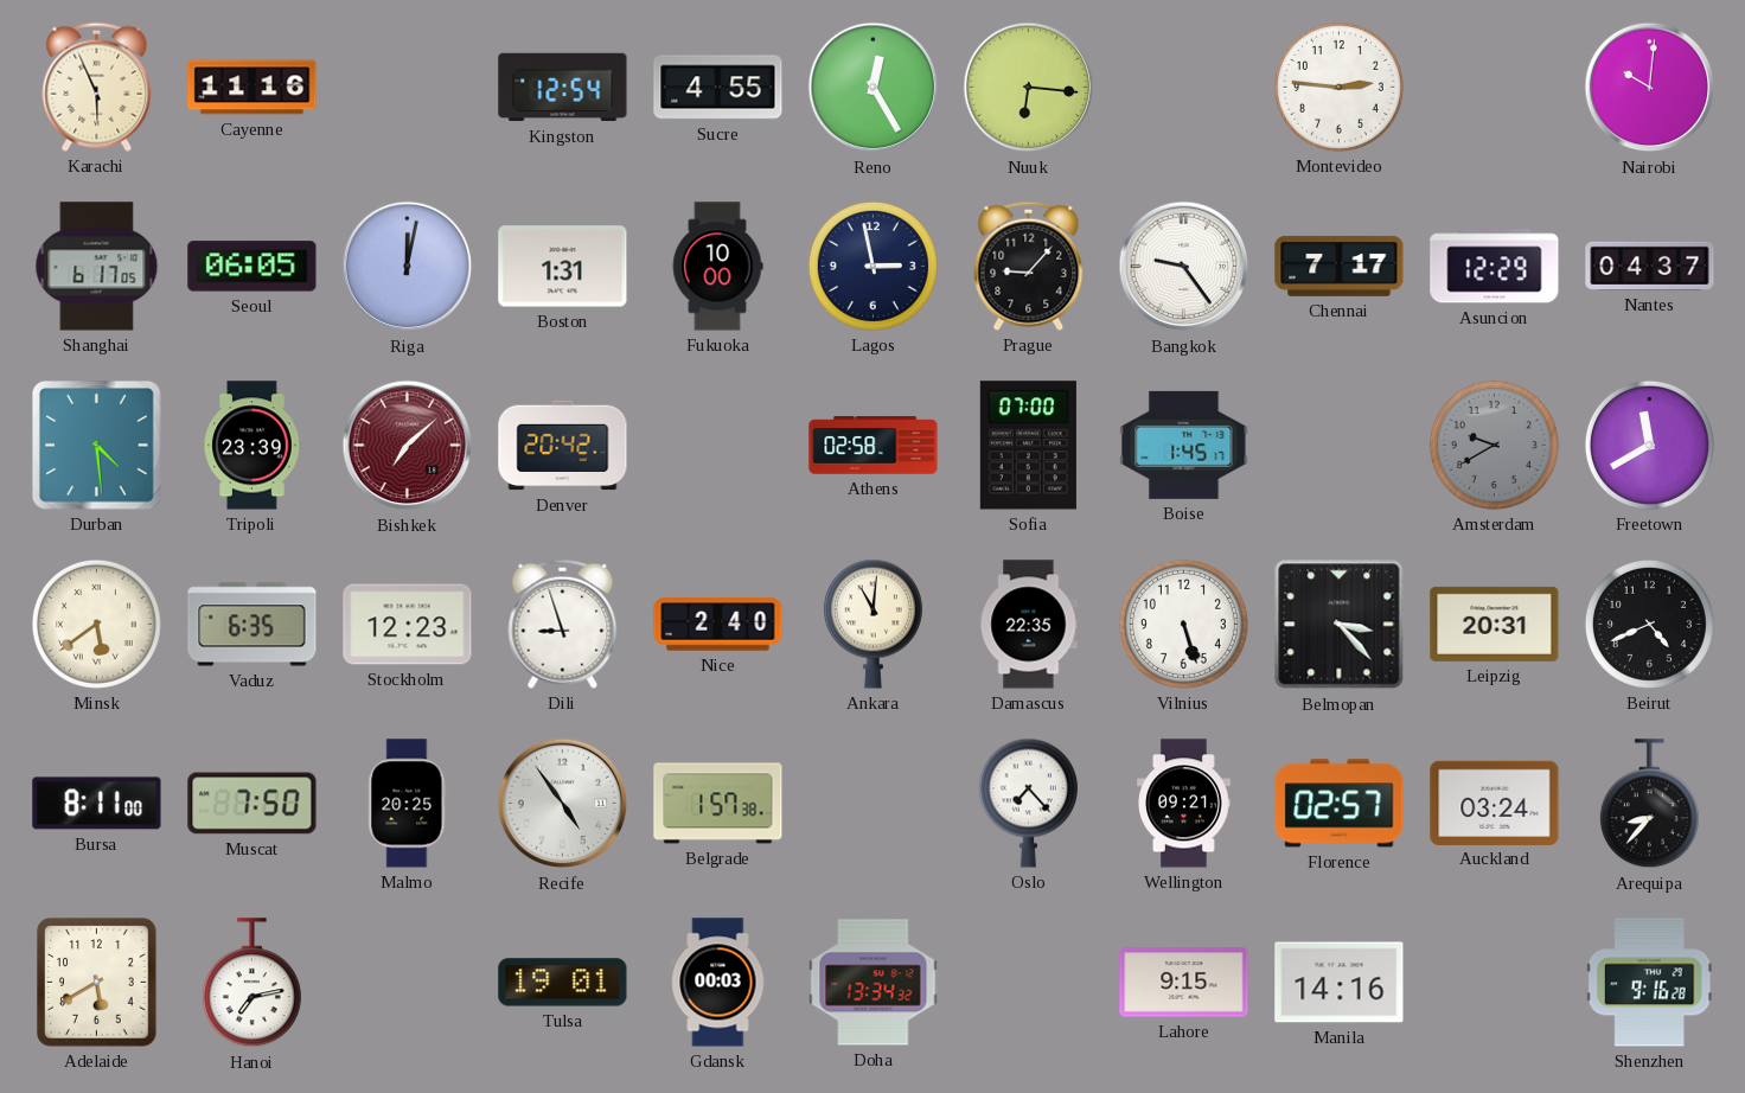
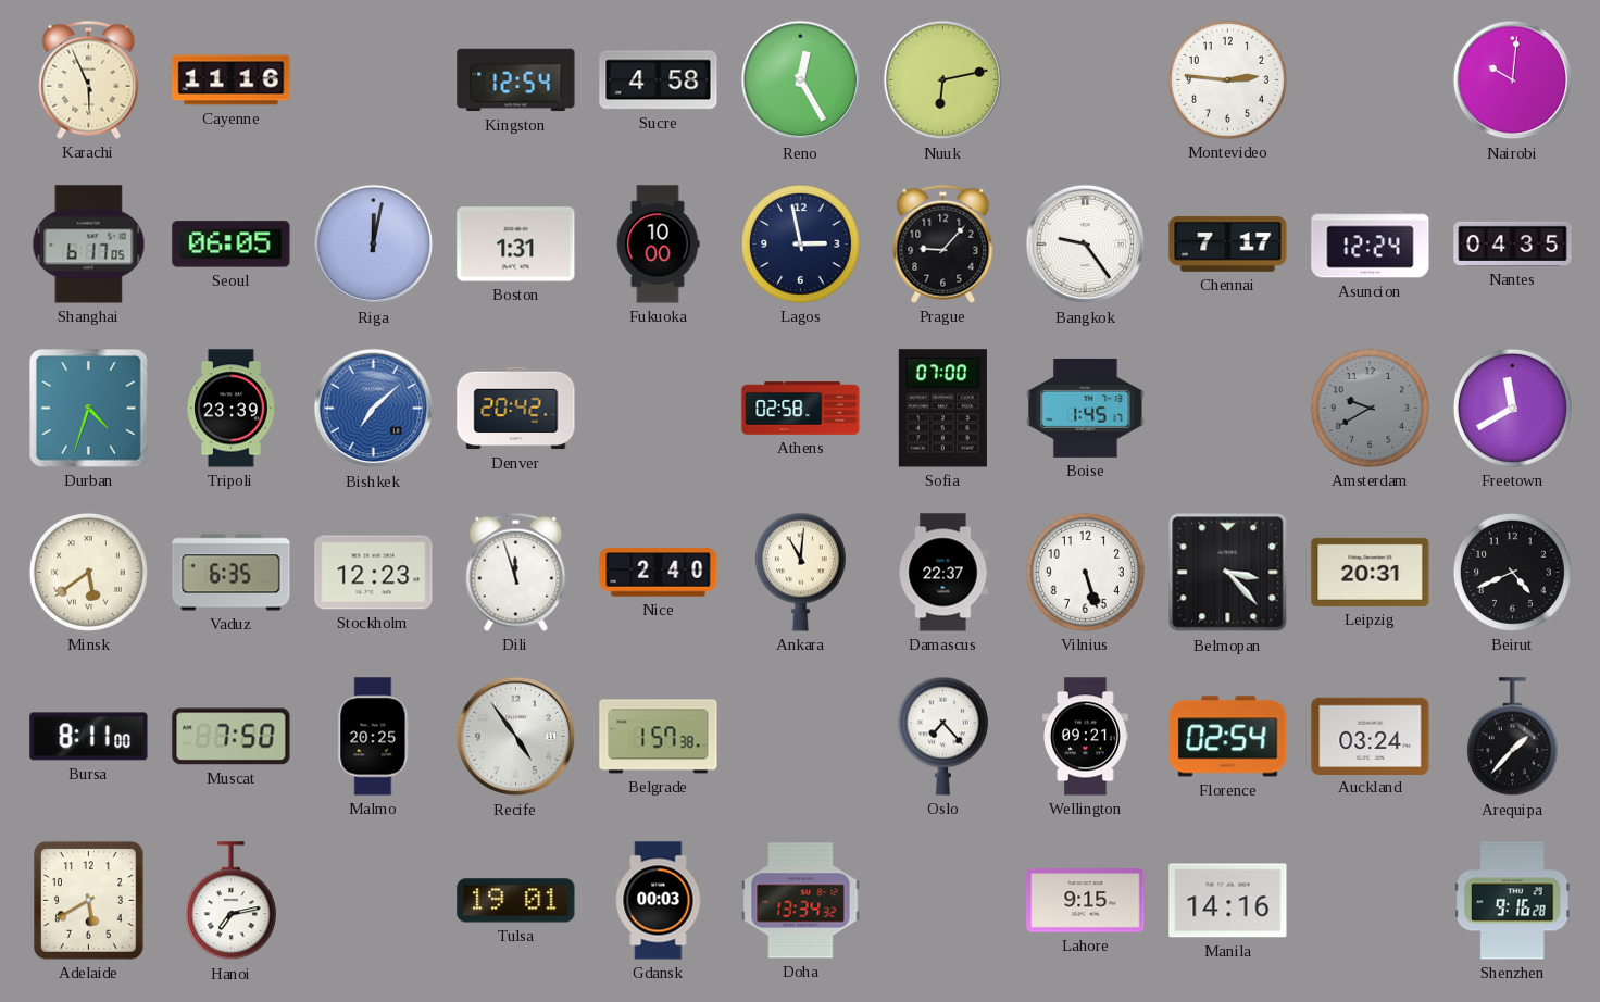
Sucre: 4:55 -> 4:58
Nuuk: 6:16 -> 6:13
Asuncion: 12:29 -> 12:24
Nantes: 04:37 -> 04:35
Durban: 4:29 -> 4:33
Bishkek dial: burgundy -> blue
Dili: 8:57 -> 11:57
Damascus: 22:35 -> 22:37
Florence: 02:57 -> 02:54
Arequipa: 8:37 -> 1:37
